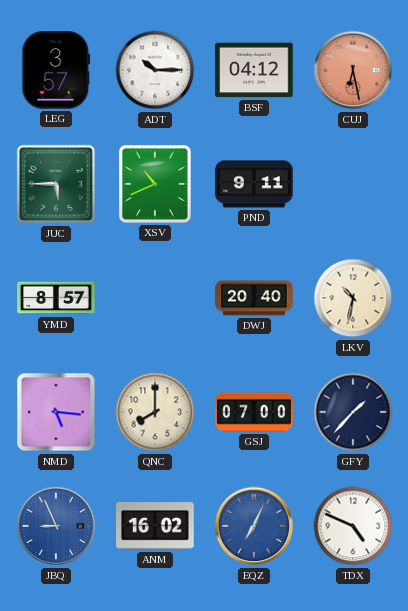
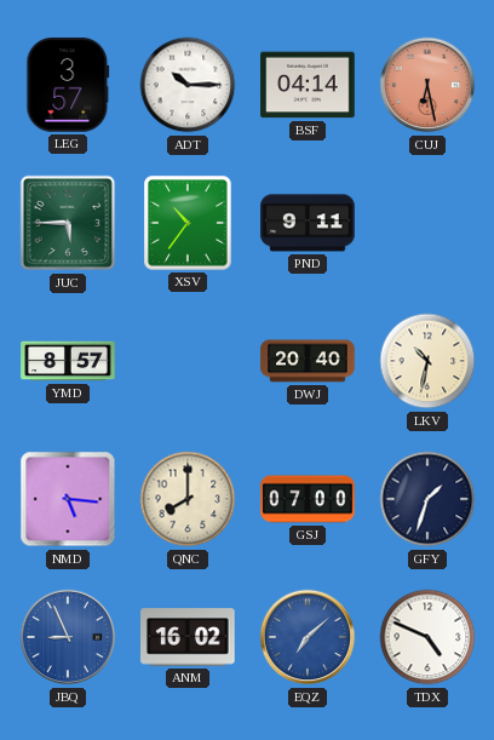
BSF: 04:12 -> 04:14
XSV: 10:41 -> 10:36
GFY: 1:37 -> 1:33
EQZ: 7:04 -> 7:08
